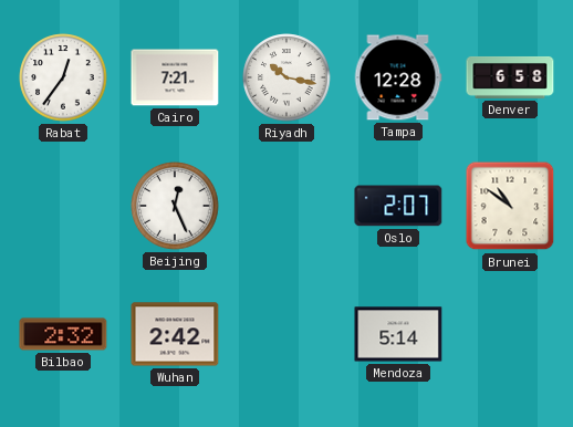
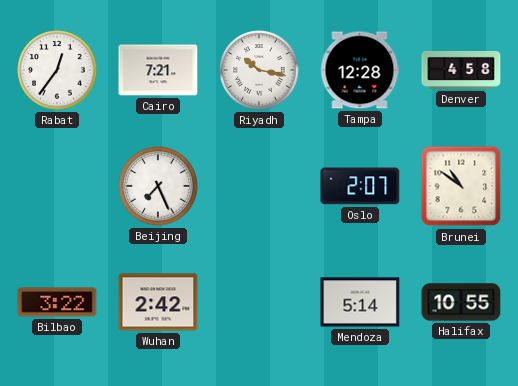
Denver: 6:58 -> 4:58
Beijing: 12:26 -> 7:26
Bilbao: 2:32 -> 3:22
Halifax: none -> 10:55
